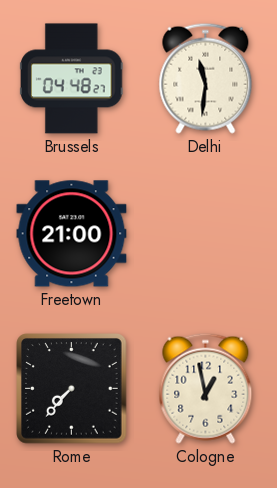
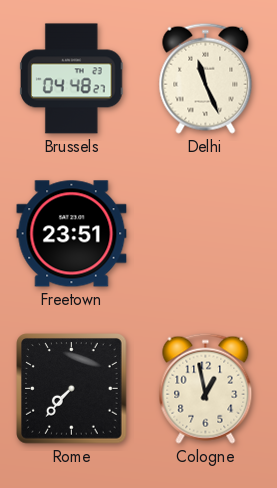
Delhi: 11:31 -> 11:26
Freetown: 21:00 -> 23:51
